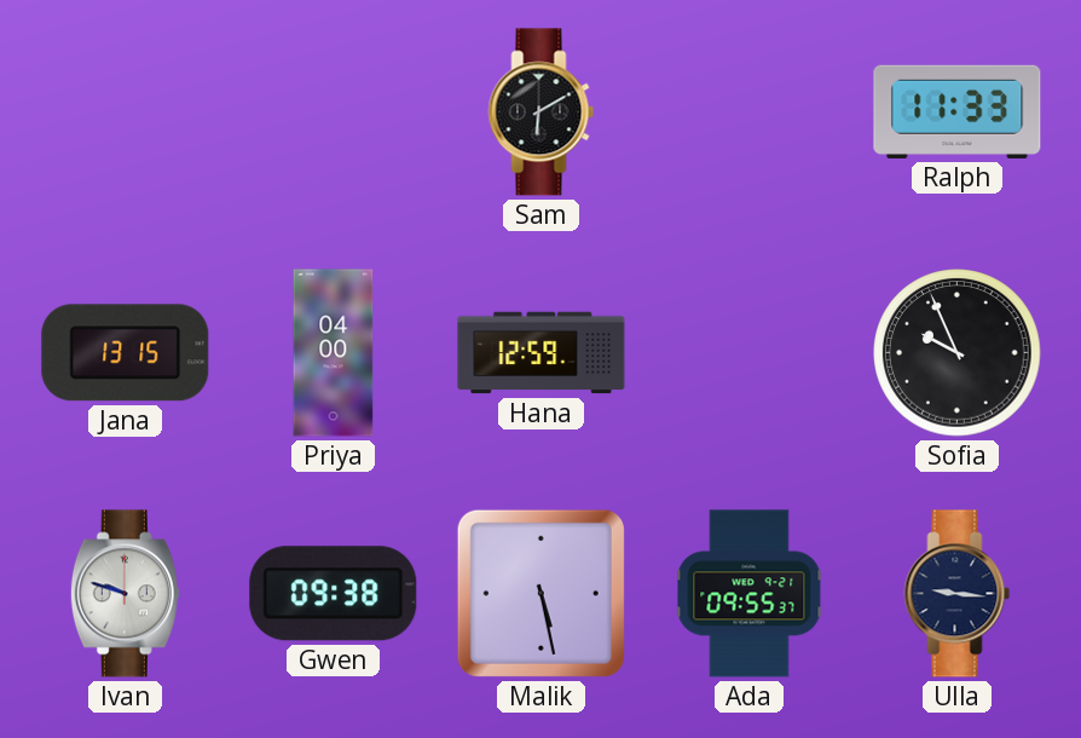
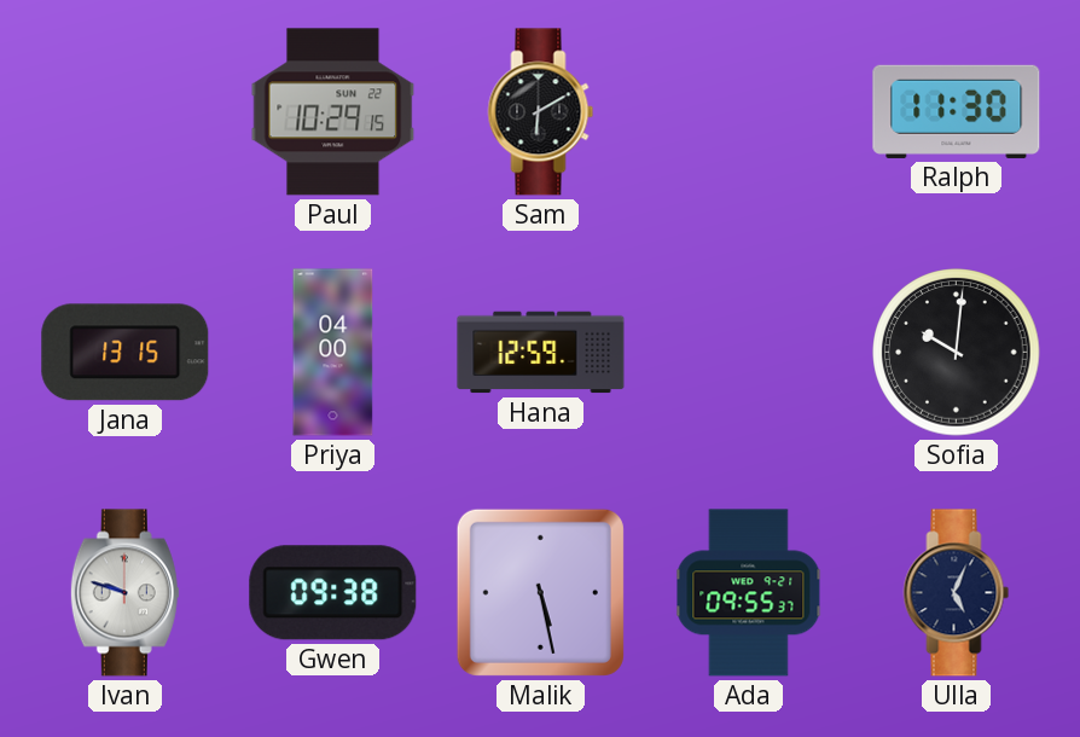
Paul: none -> 10:29
Ralph: 11:33 -> 11:30
Sofia: 9:56 -> 10:01
Ulla: 9:16 -> 5:04
